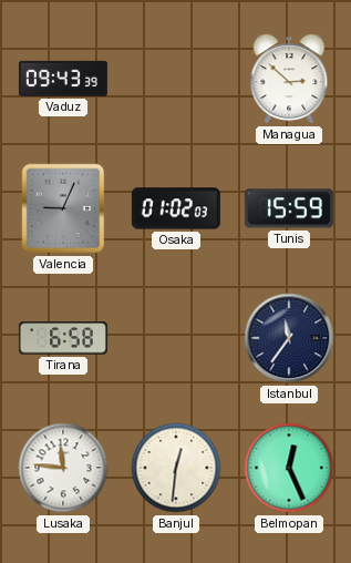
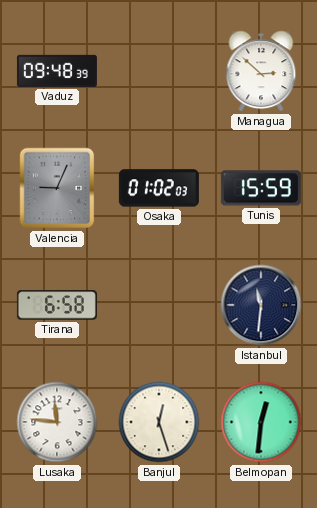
Vaduz: 09:43 -> 09:48
Istanbul: 11:36 -> 11:31
Banjul: 12:31 -> 12:27
Belmopan: 12:26 -> 12:31
